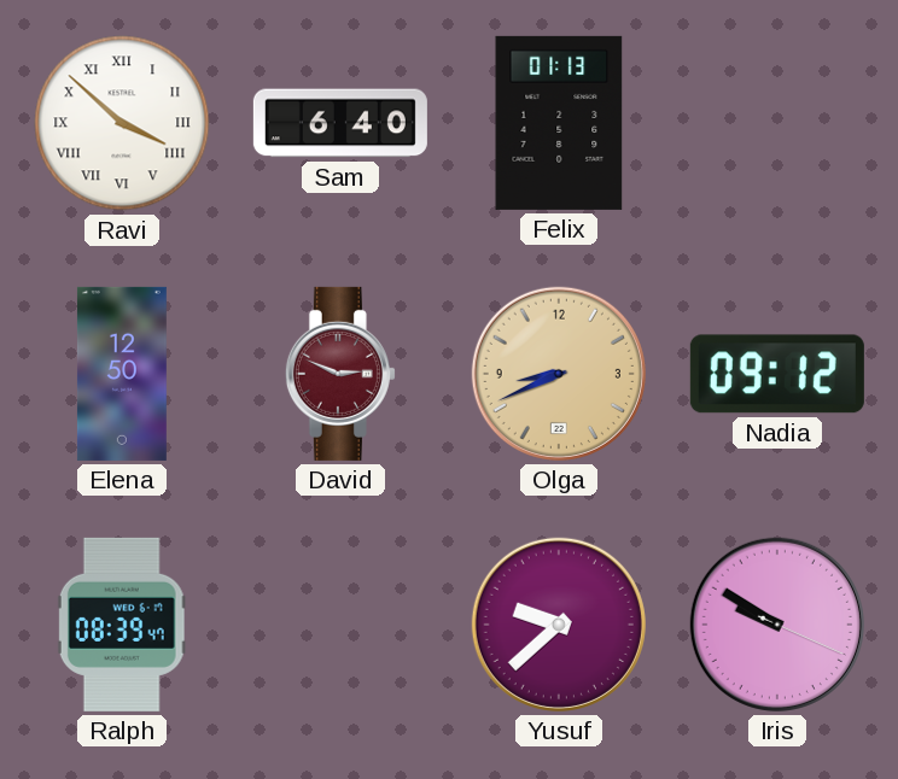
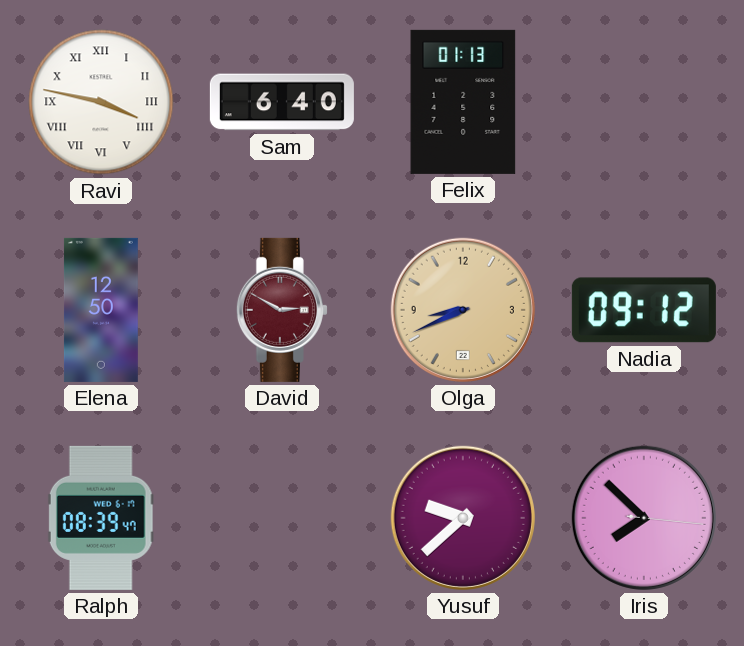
Ravi: 3:52 -> 3:47
David: 2:49 -> 2:50
Iris: 9:50 -> 7:52
